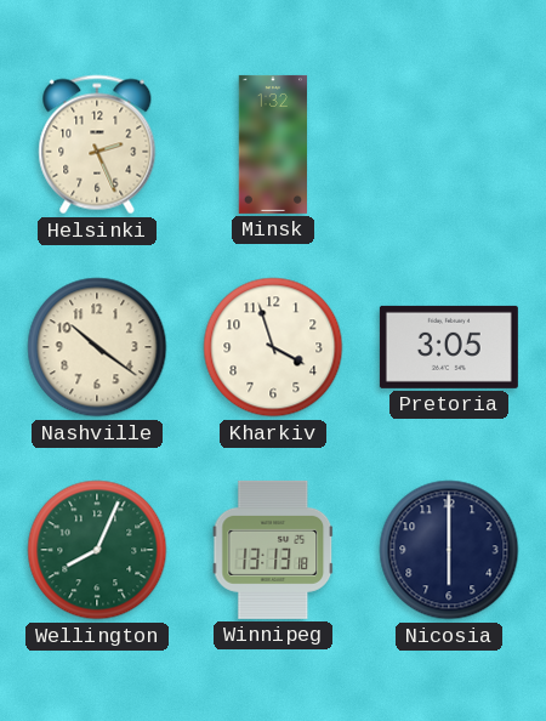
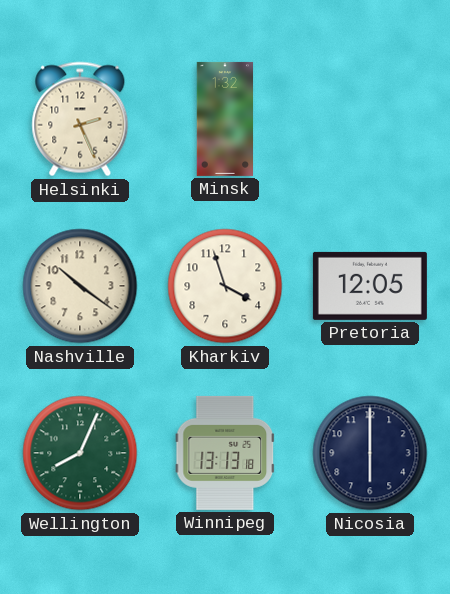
Pretoria: 3:05 -> 12:05
